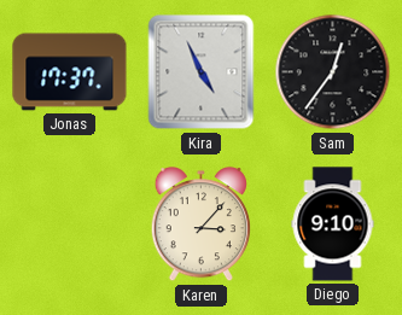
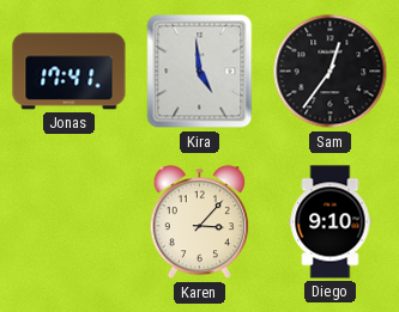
Jonas: 17:37 -> 17:41
Kira: 4:56 -> 4:59
